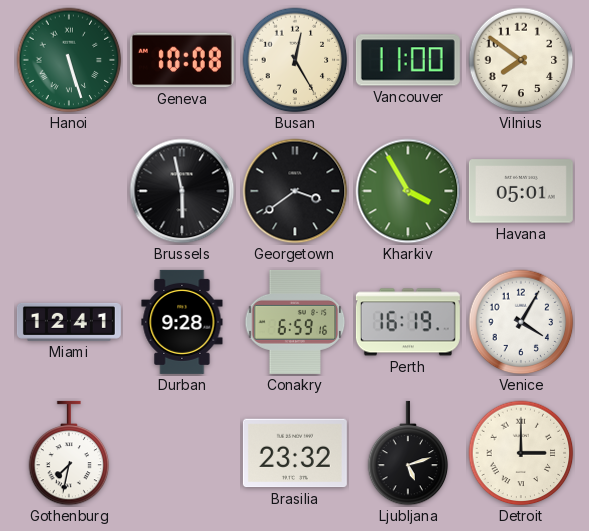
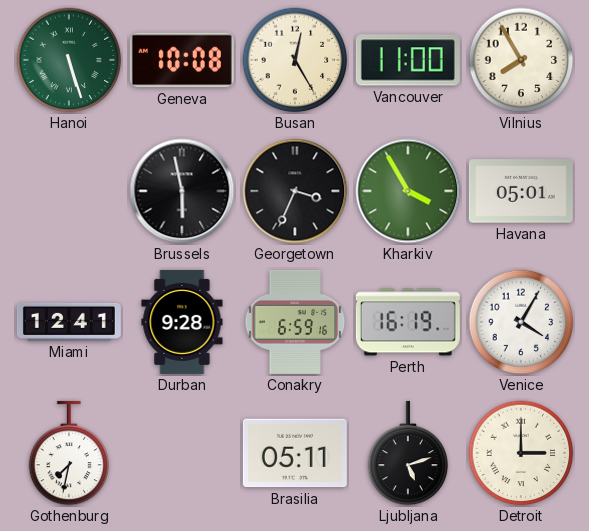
Vilnius: 7:51 -> 7:55
Georgetown: 3:39 -> 3:34
Brasilia: 23:32 -> 05:11
